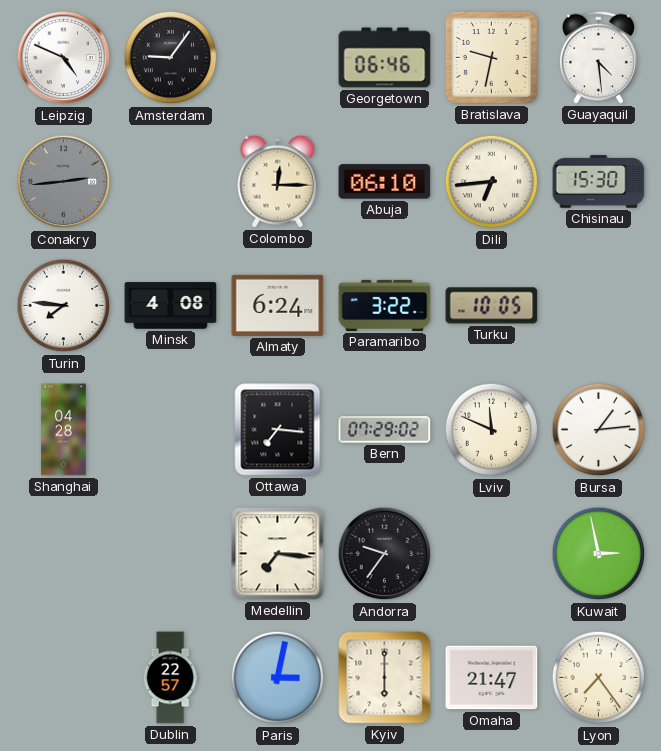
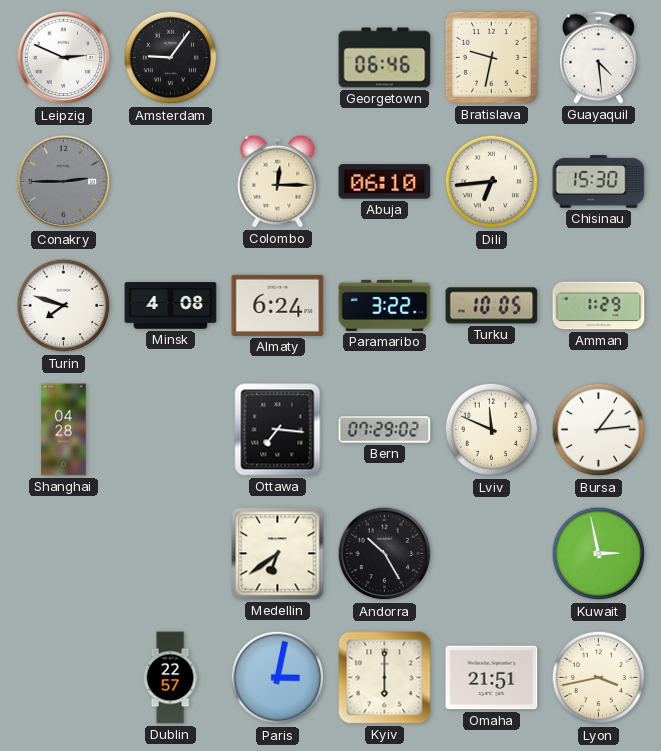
Leipzig: 4:49 -> 2:49
Conakry: 2:44 -> 2:45
Turin: 7:46 -> 7:48
Amman: none -> 1:29
Medellin: 7:16 -> 6:39
Andorra: 9:36 -> 10:25
Omaha: 21:47 -> 21:51
Lyon: 7:24 -> 3:43
